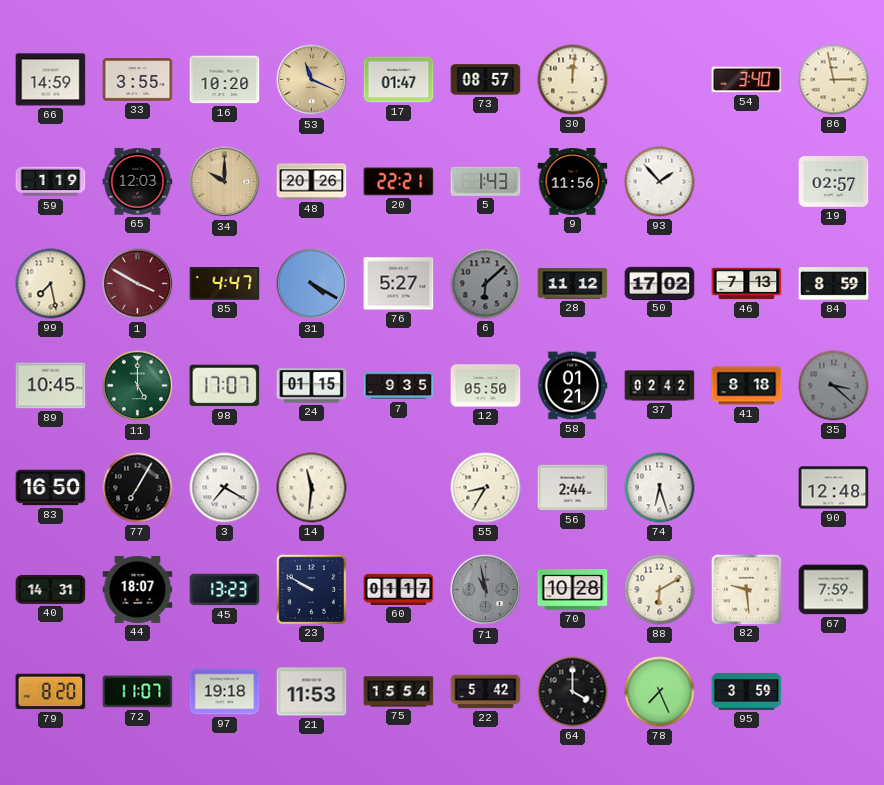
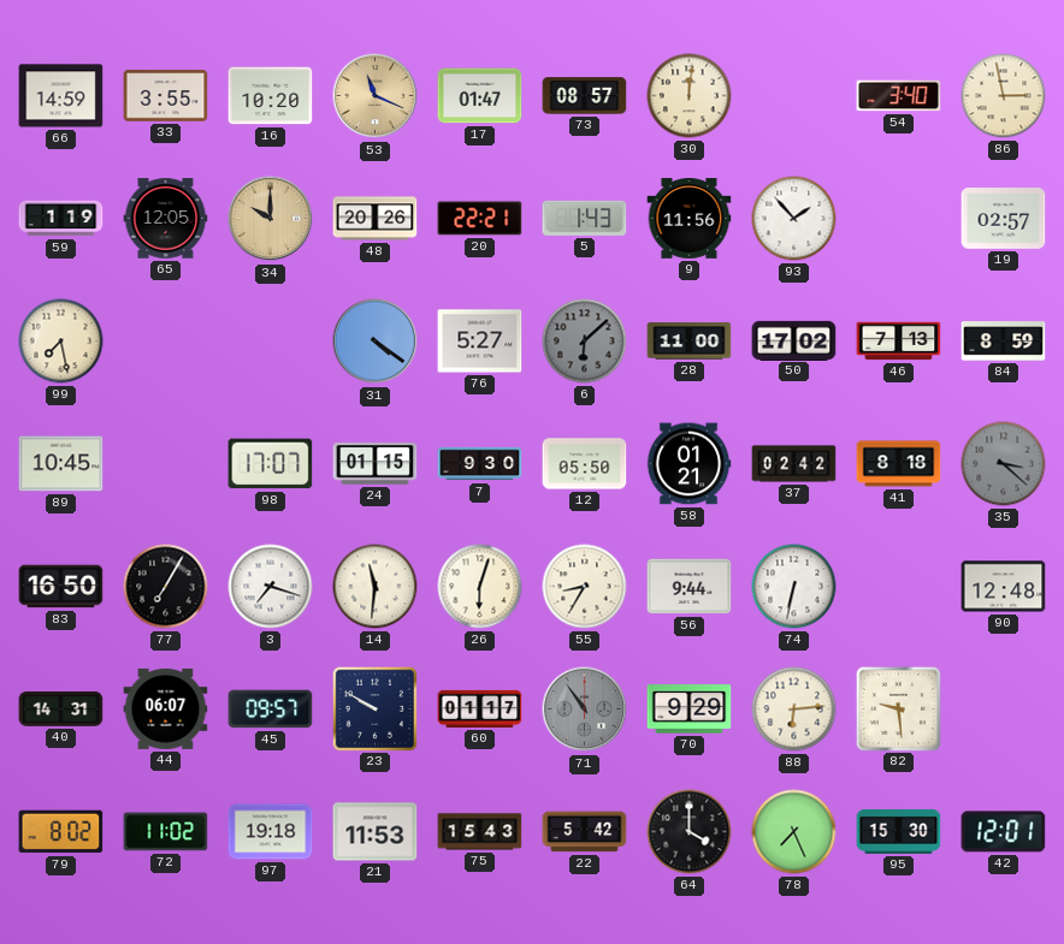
65: 12:03 -> 12:05
1: 3:50 -> none
85: 4:47 -> none
31: 4:20 -> 4:21
28: 11:12 -> 11:00
11: 5:00 -> none
7: 9:35 -> 9:30
3: 7:20 -> 7:18
26: none -> 6:03
56: 2:44 -> 9:44
74: 6:27 -> 6:32
44: 18:07 -> 06:07
45: 13:23 -> 09:57
71: 10:58 -> 10:54
70: 10:28 -> 9:29
88: 6:10 -> 6:14
67: 7:59 -> none
79: 8:20 -> 8:02
72: 11:07 -> 11:02
75: 15:54 -> 15:43
95: 3:59 -> 15:30
42: none -> 12:01
